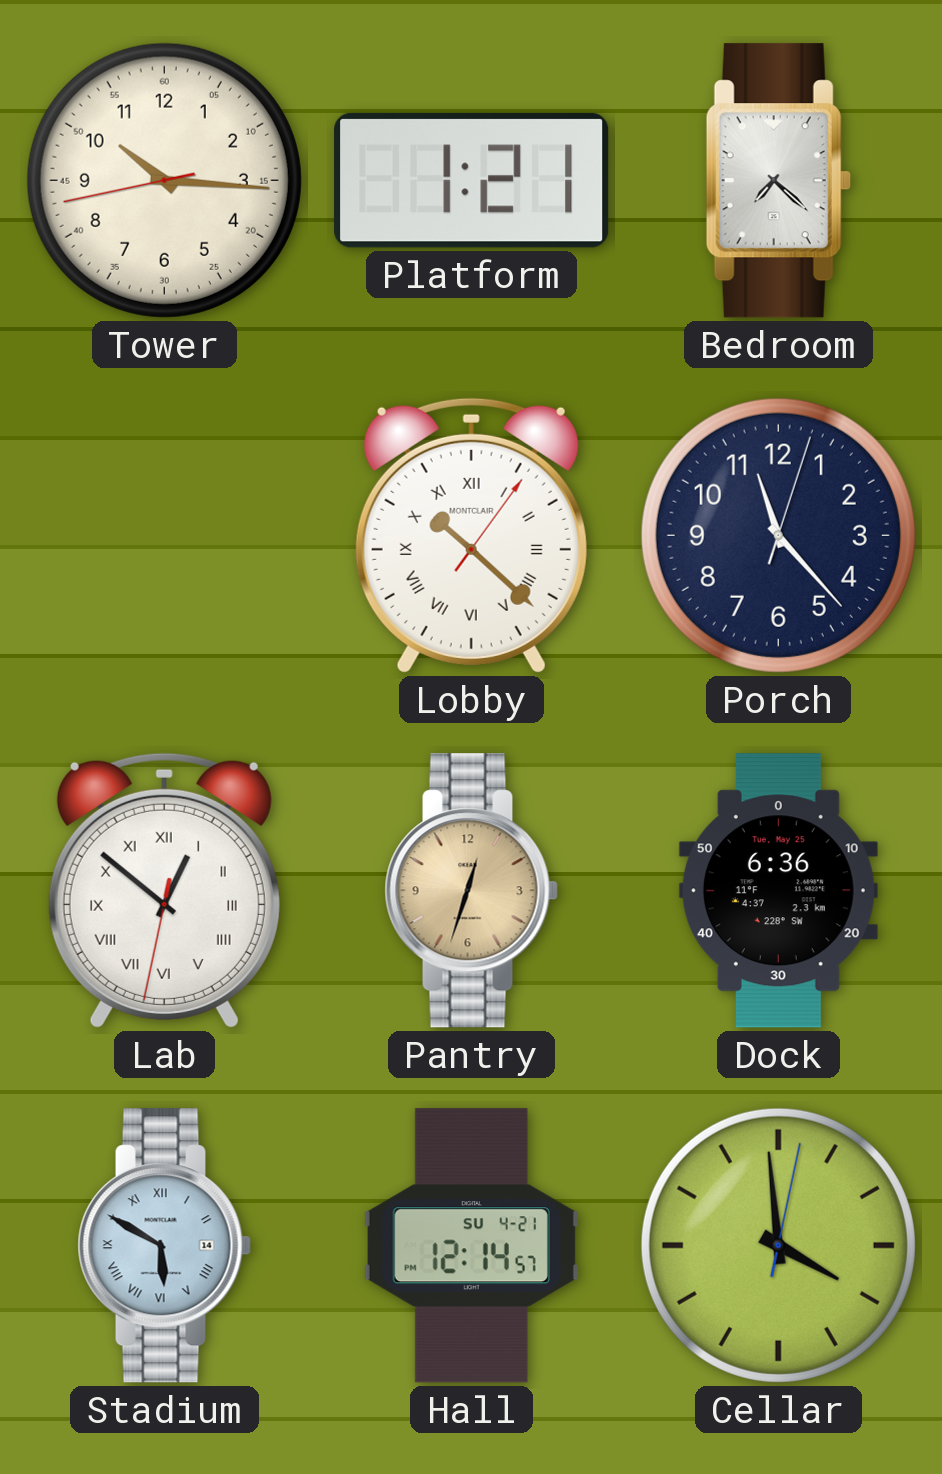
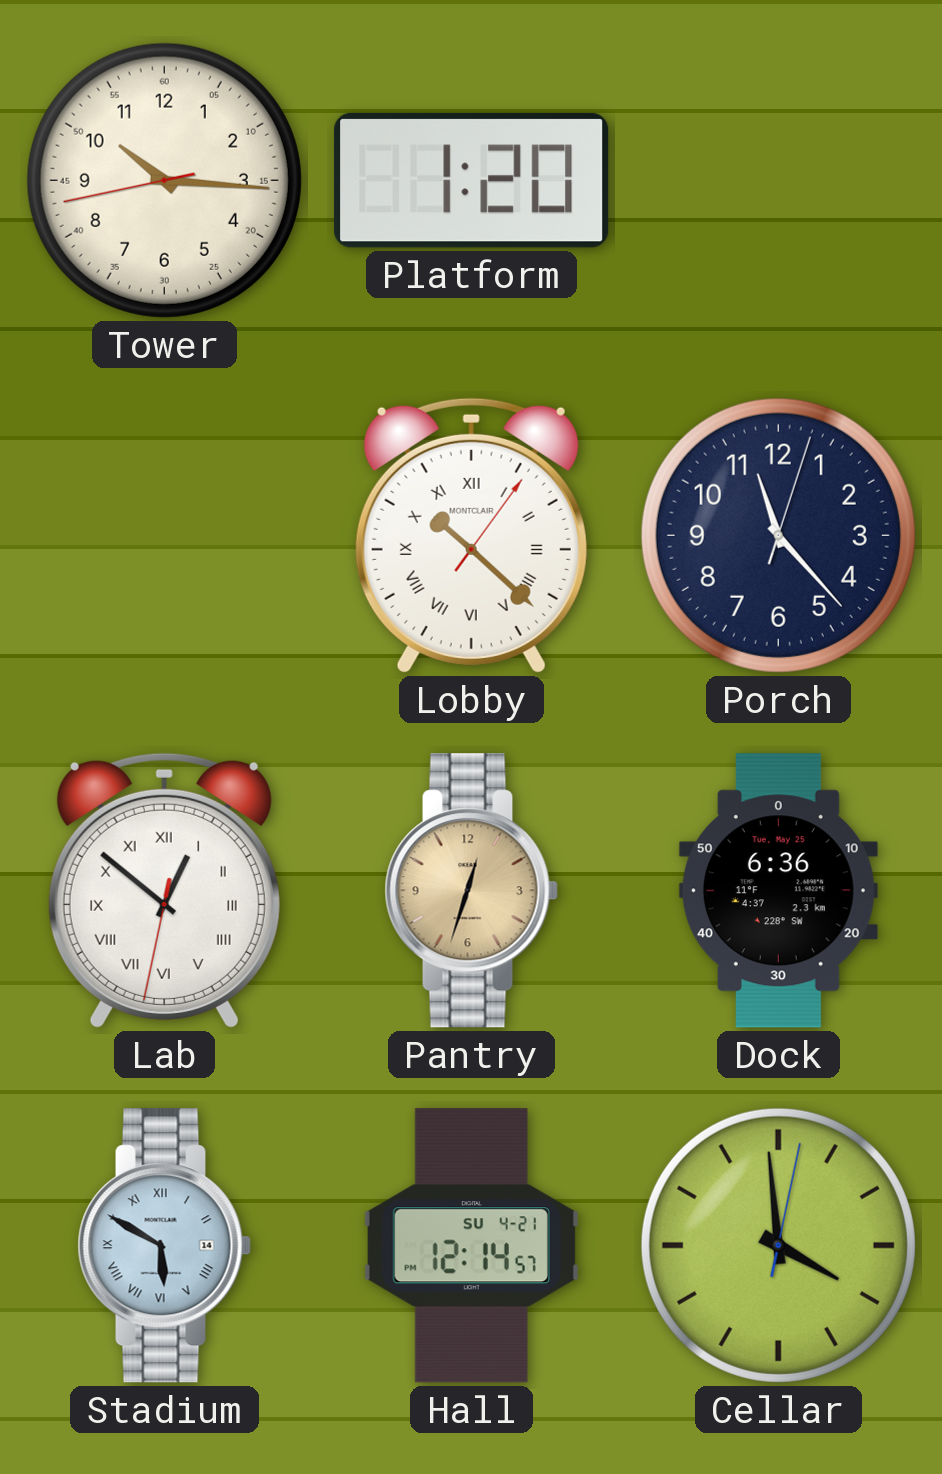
Platform: 1:21 -> 1:20
Bedroom: 7:22 -> none
